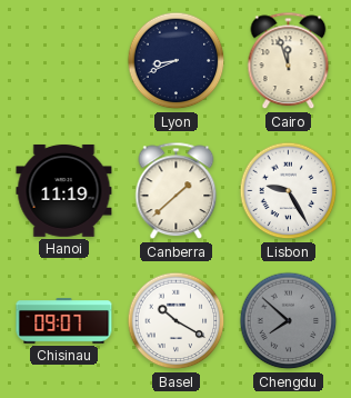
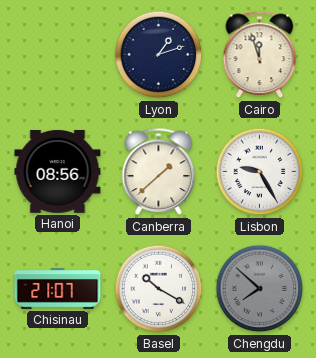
Lyon: 8:41 -> 1:12
Hanoi: 11:19 -> 08:56
Chisinau: 09:07 -> 21:07
